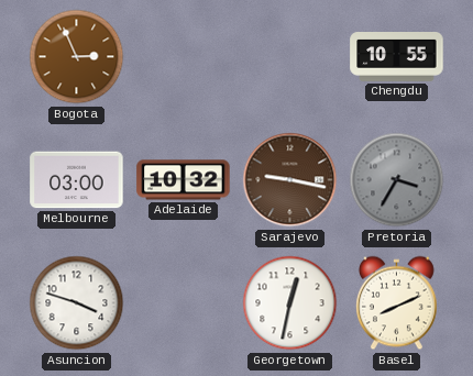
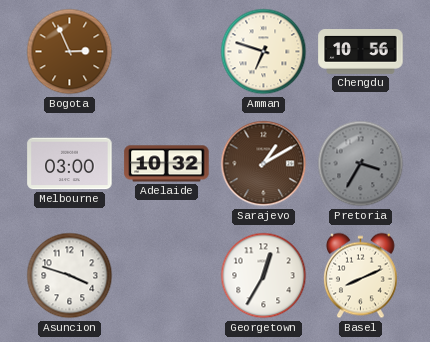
Amman: none -> 6:48
Chengdu: 10:55 -> 10:56
Sarajevo: 9:17 -> 1:10
Georgetown: 12:32 -> 12:35
